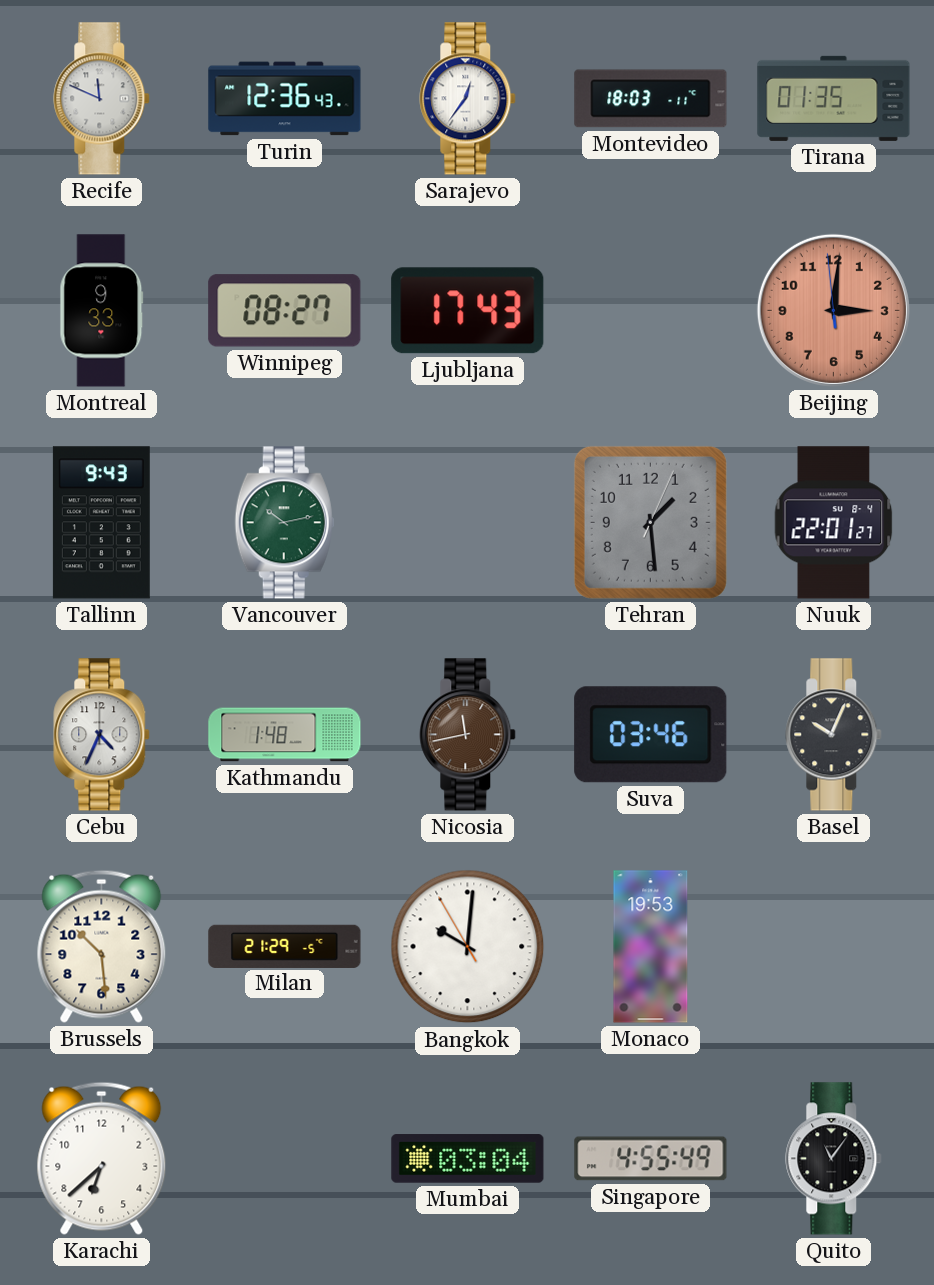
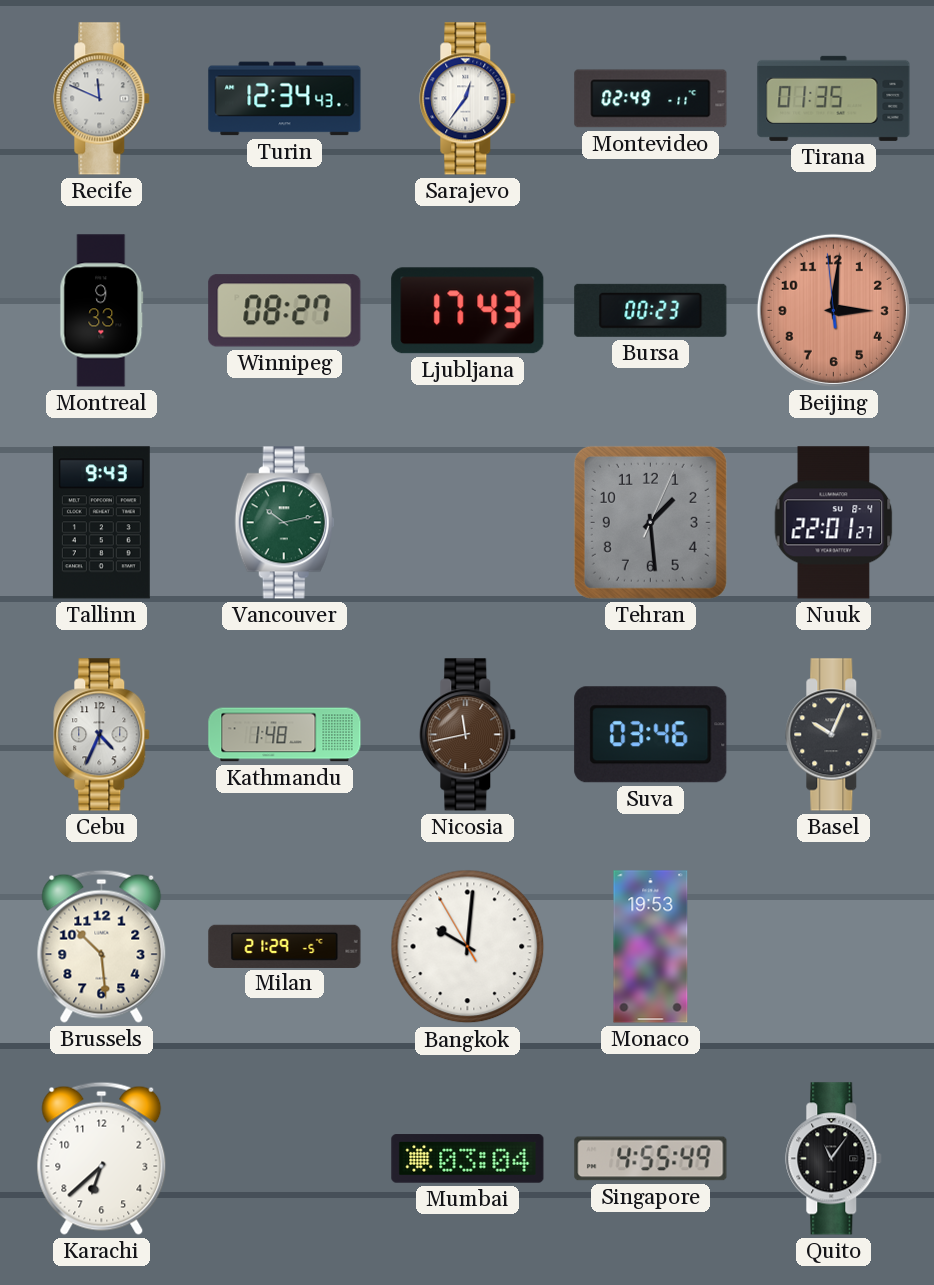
Turin: 12:36 -> 12:34
Montevideo: 18:03 -> 02:49
Bursa: none -> 00:23
